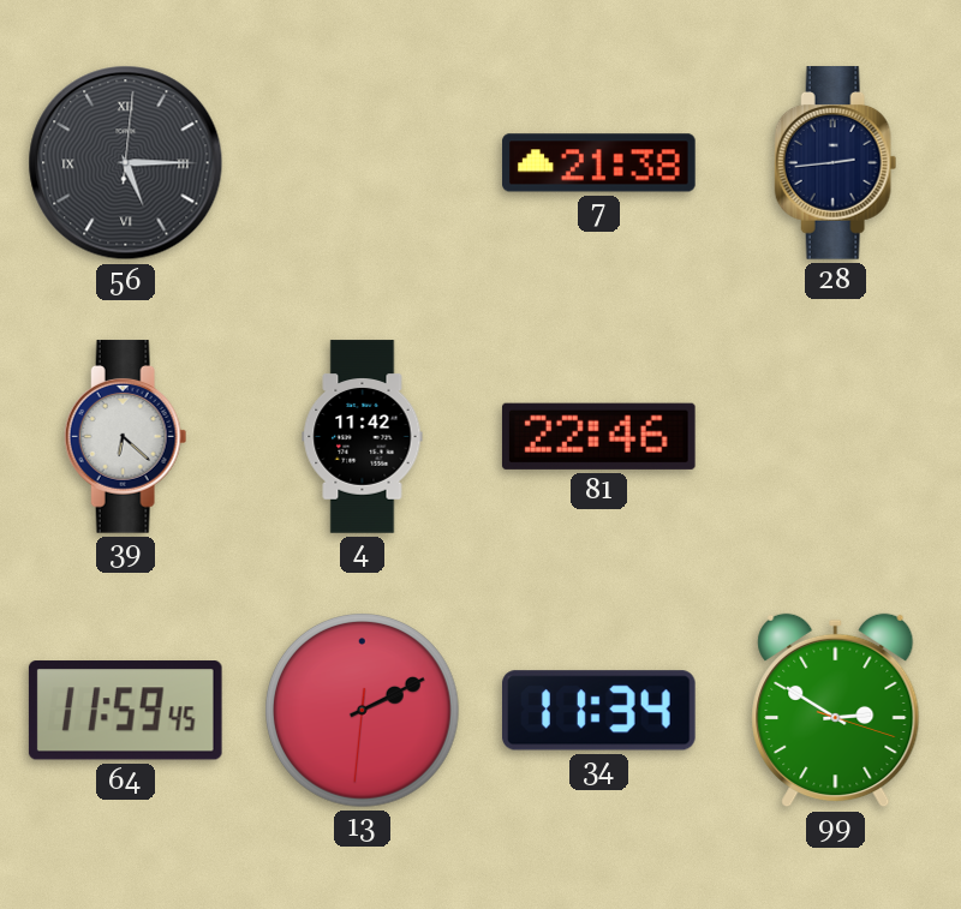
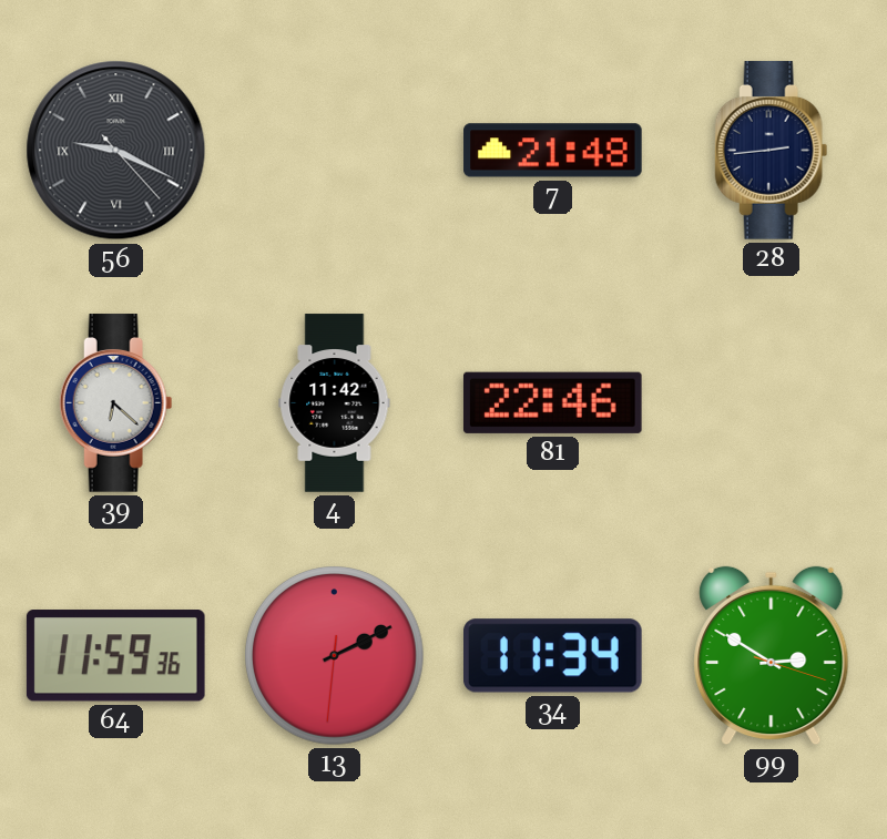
56: 5:15 -> 9:19
7: 21:38 -> 21:48
64: 11:59:45 -> 11:59:36
